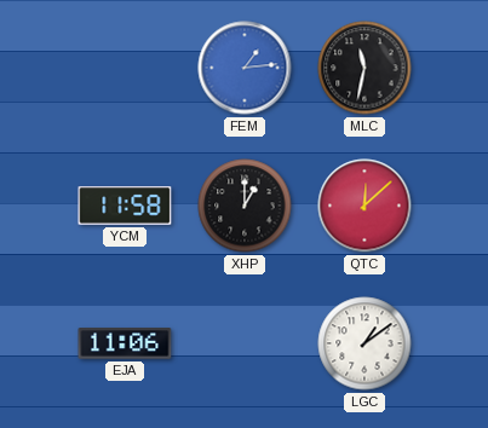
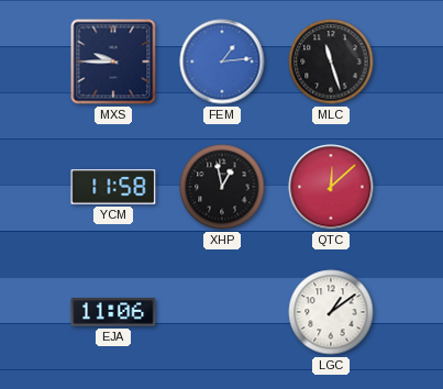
MXS: none -> 9:45
MLC: 11:32 -> 11:27
XHP: 1:00 -> 12:58
